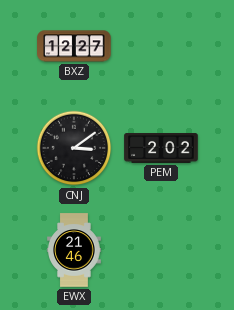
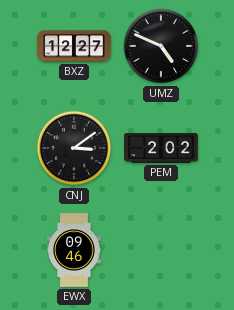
UMZ: none -> 4:49
EWX: 21:46 -> 09:46
